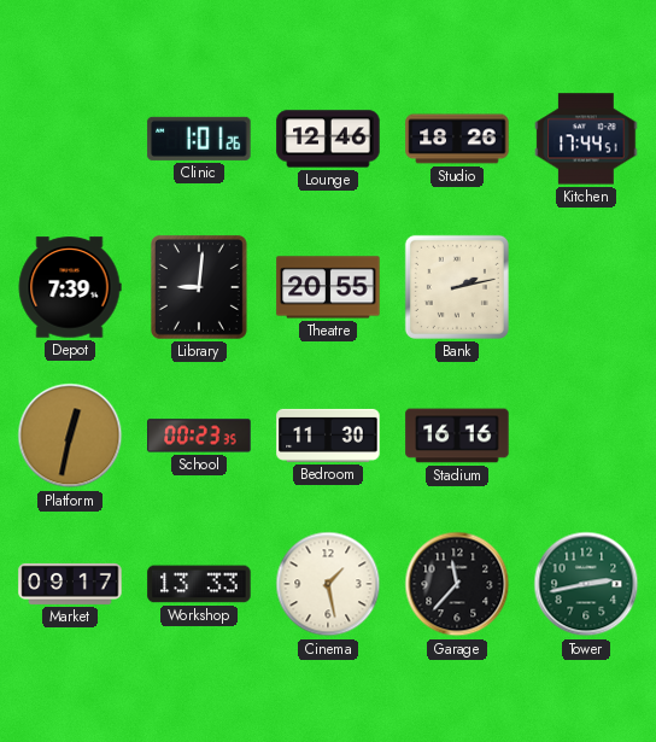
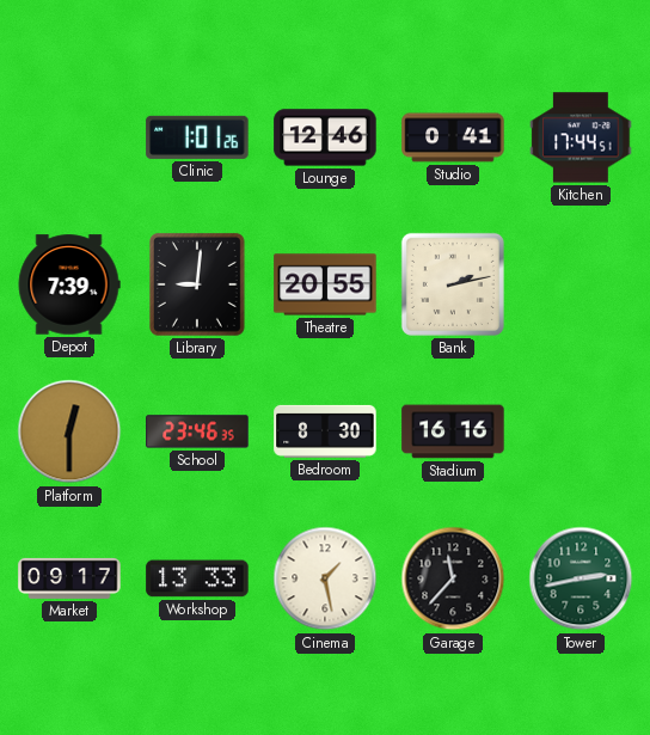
Studio: 18:26 -> 0:41
Platform: 12:32 -> 12:30
School: 00:23 -> 23:46
Bedroom: 11:30 -> 8:30
